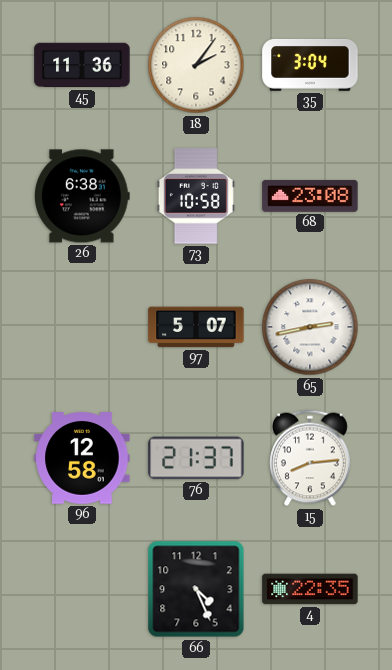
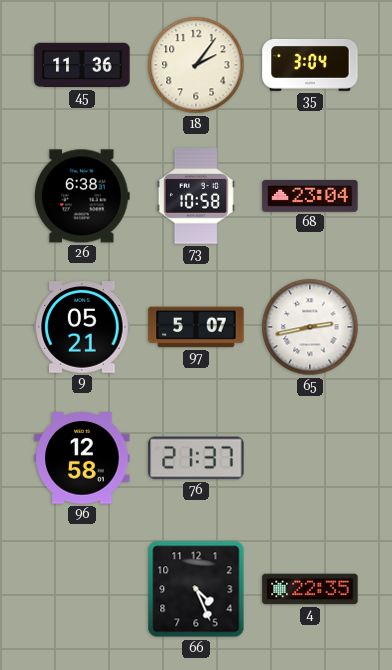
68: 23:08 -> 23:04
9: none -> 05:21
15: 8:14 -> none
